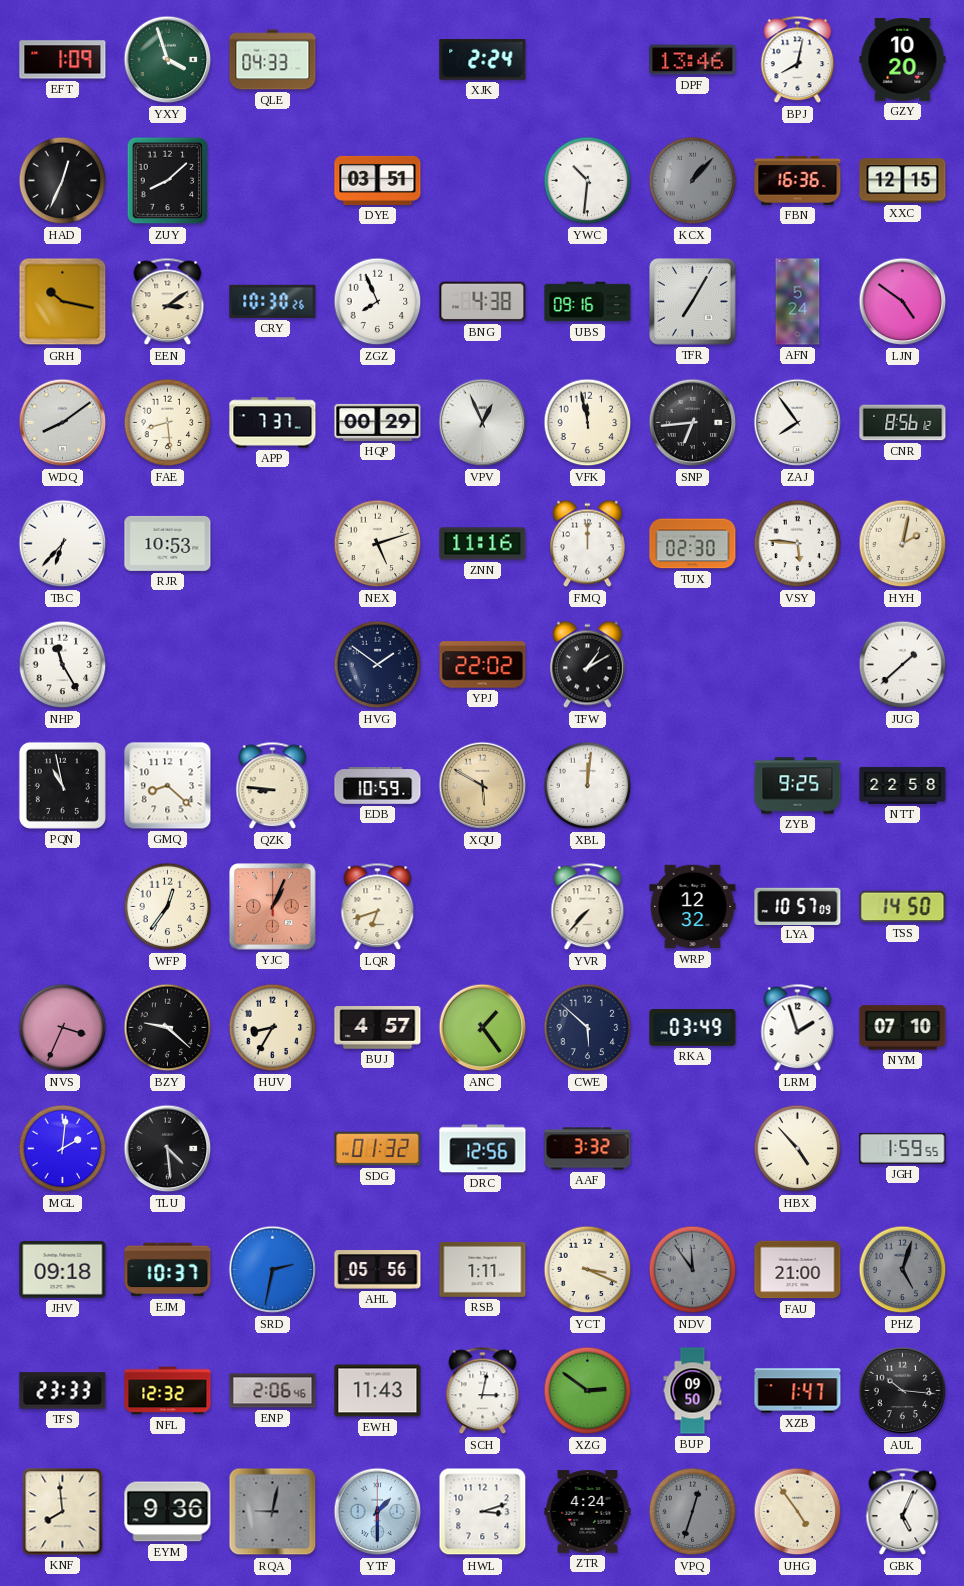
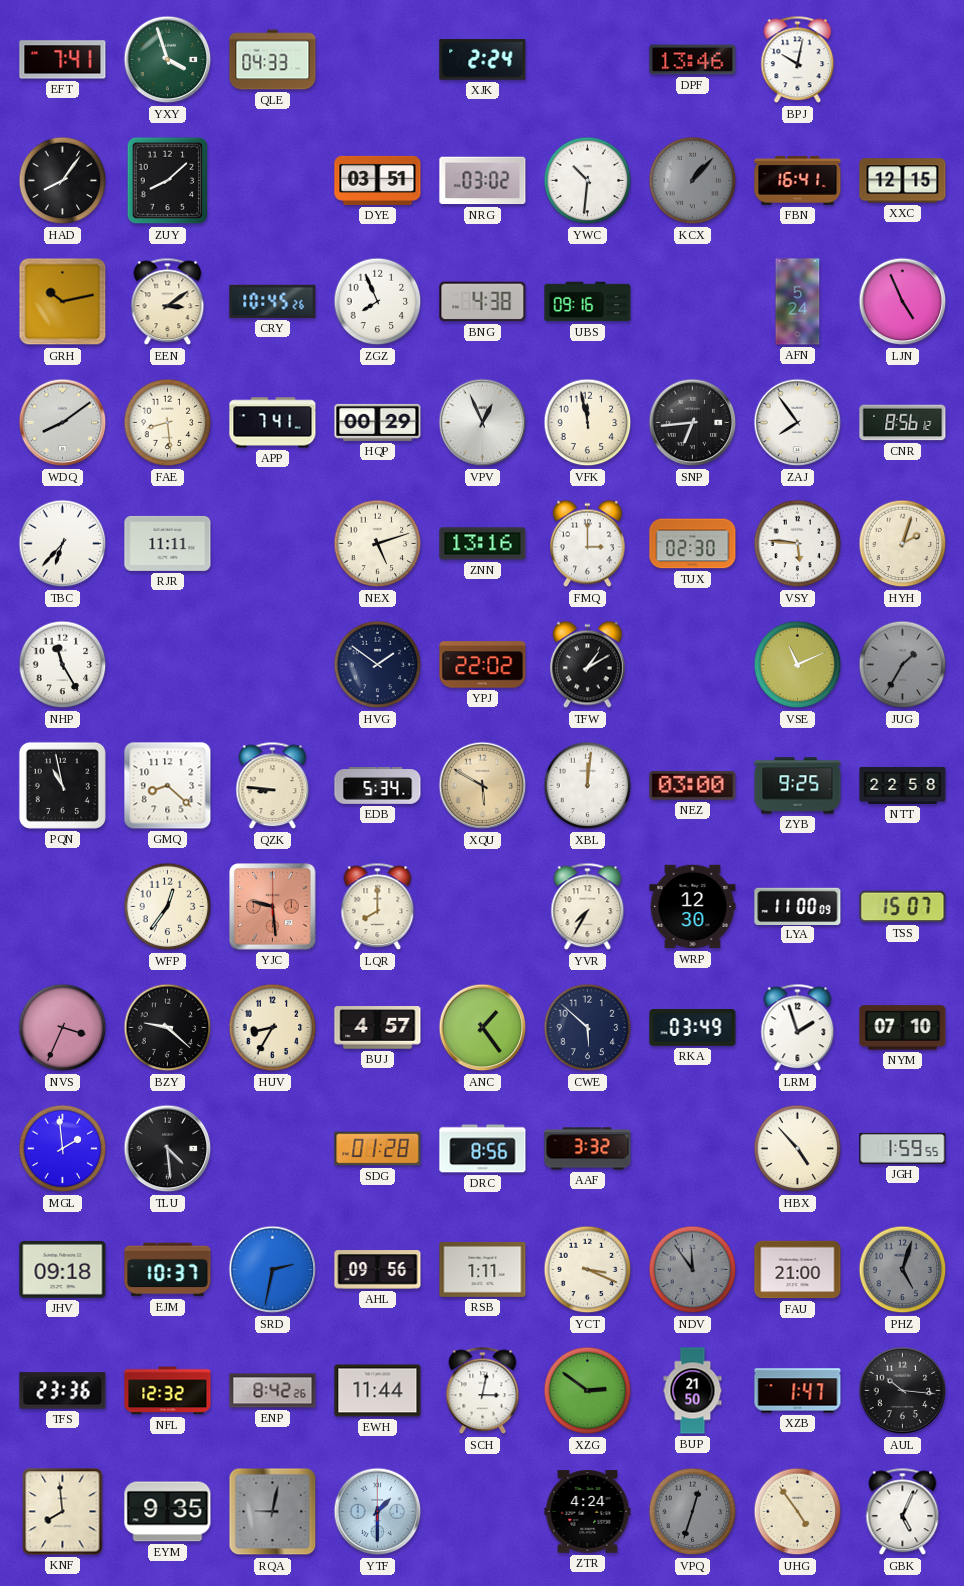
EFT: 1:09 -> 7:41
BPJ: 8:02 -> 10:02
GZY: 10:20 -> none
HAD: 12:34 -> 8:06
NRG: none -> 03:02
FBN: 16:36 -> 16:41
GRH: 10:17 -> 10:13
CRY: 10:30 -> 10:45
TFR: 7:05 -> none
LJN: 4:51 -> 4:56
APP: 7:37 -> 7:41
RJR: 10:53 -> 11:11
ZNN: 11:16 -> 13:16
FMQ: 12:00 -> 3:00
HYH: 2:02 -> 2:03
VSE: none -> 11:11
JUG: 1:38 -> 1:35
JUG dial: white -> grey
EDB: 10:59 -> 5:34
NEZ: none -> 03:00
YJC: 1:04 -> 9:29
LQR: 6:42 -> 8:00
YVR: 7:37 -> 7:35
WRP: 12:32 -> 12:30
LYA: 10:57 -> 11:00
TSS: 14:50 -> 15:07
MGL: 2:01 -> 1:59
SDG: 01:32 -> 01:28
DRC: 12:56 -> 8:56
AHL: 05:56 -> 09:56
TFS: 23:33 -> 23:36
ENP: 2:06 -> 8:42
EWH: 11:43 -> 11:44
BUP: 09:50 -> 21:50
EYM: 9:36 -> 9:35
HWL: 3:12 -> none
